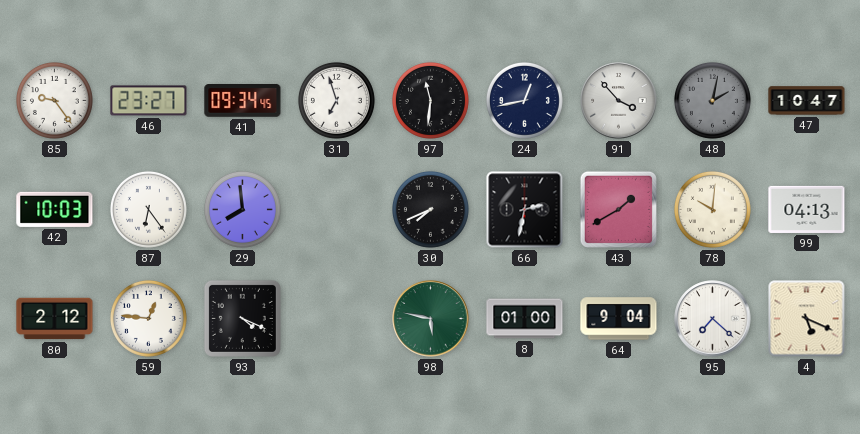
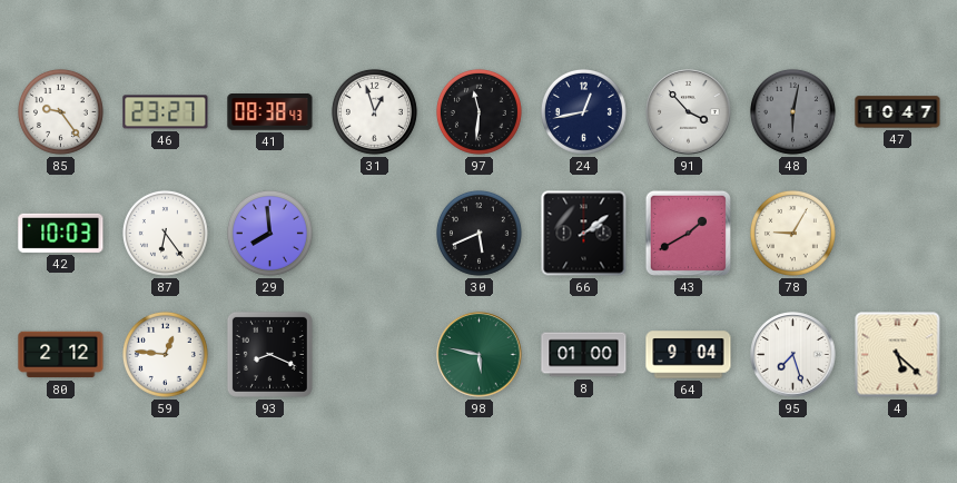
41: 09:34 -> 08:38
31: 6:57 -> 12:57
48: 2:02 -> 6:02
30: 7:41 -> 5:41
66: 2:32 -> 2:09
78: 10:01 -> 9:05
99: 04:13 -> none
93: 4:19 -> 8:19
95: 7:22 -> 7:27
4: 5:19 -> 5:22
